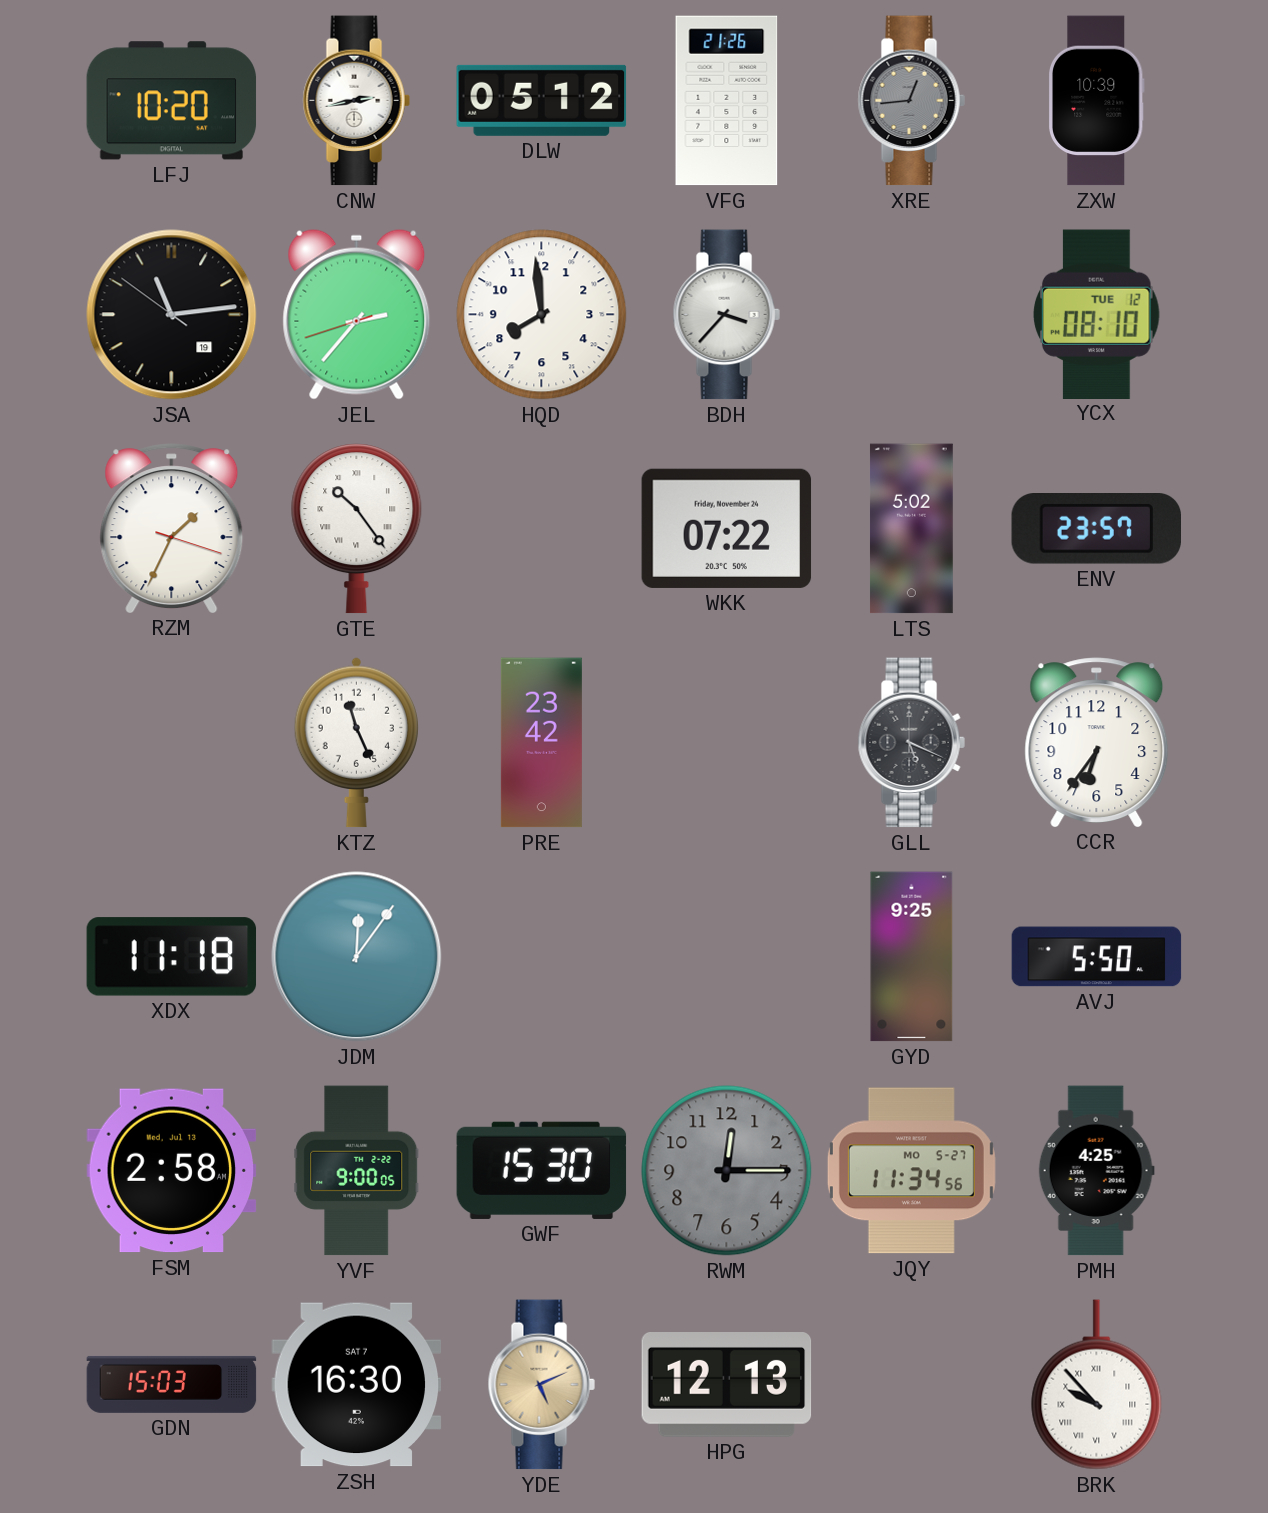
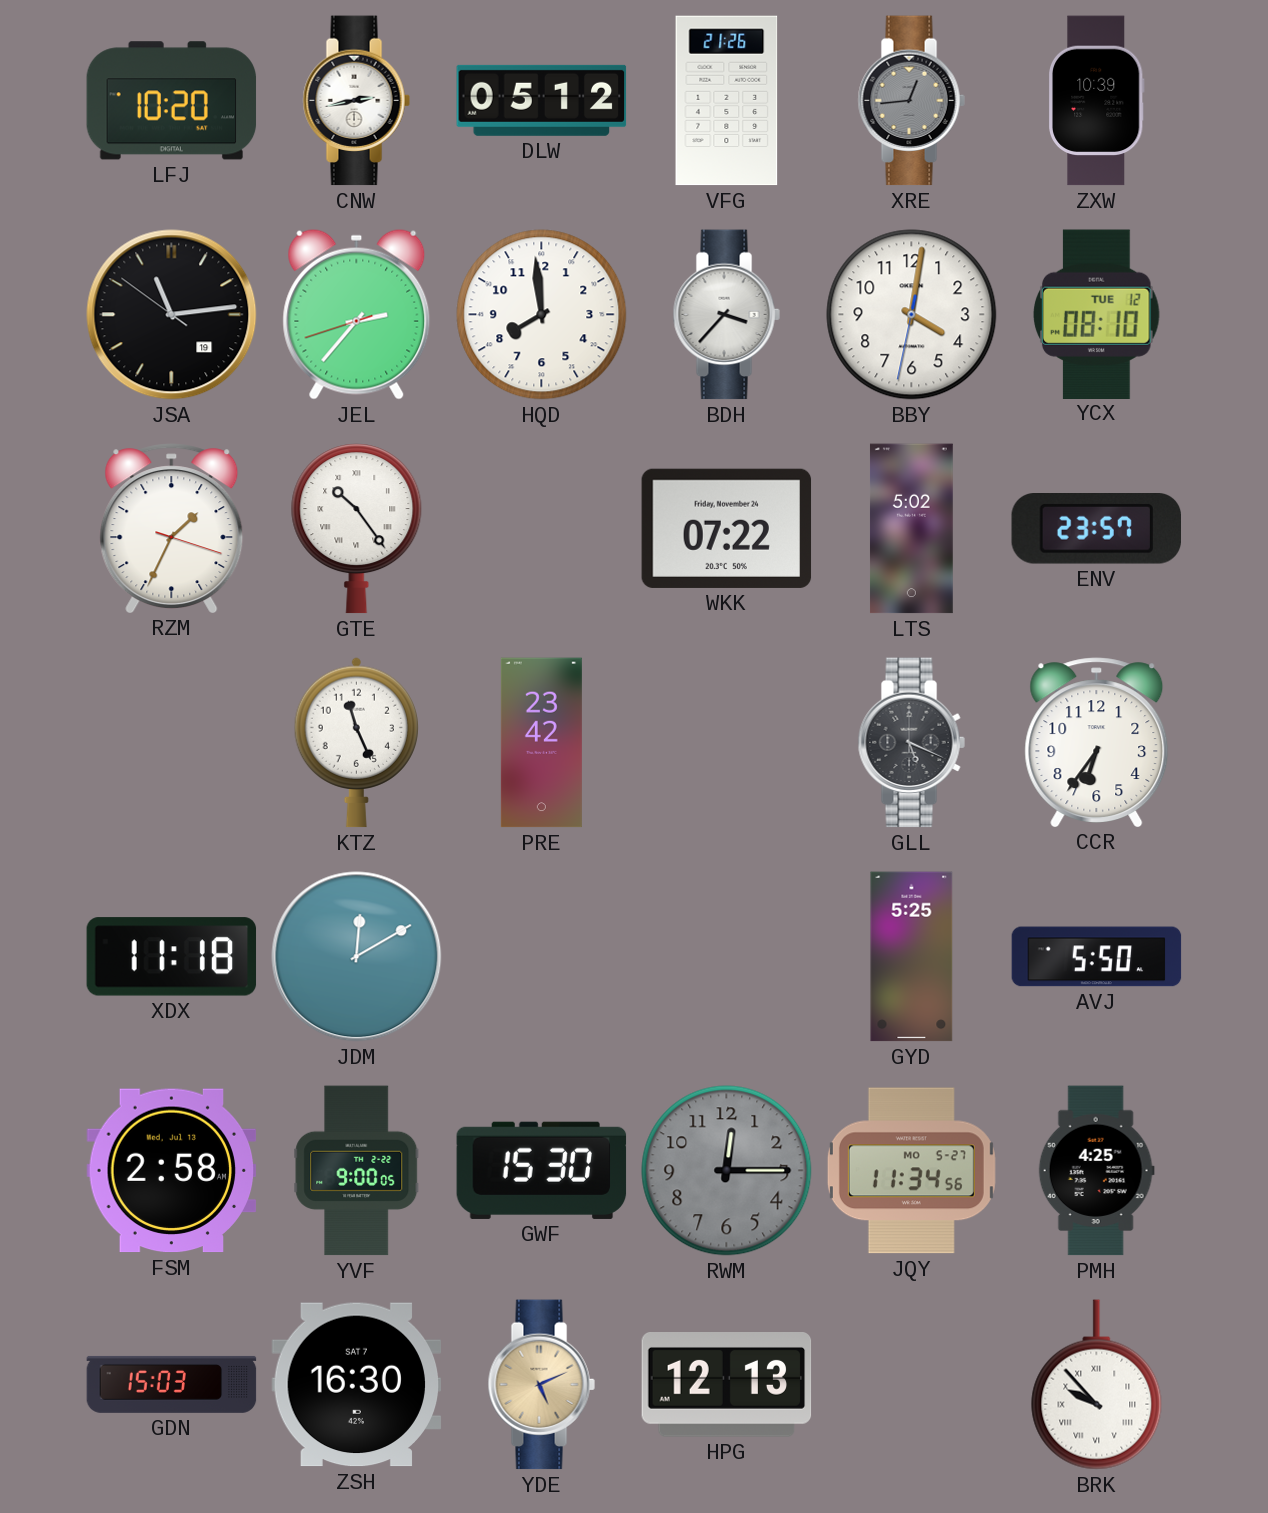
BBY: none -> 4:01
JDM: 12:06 -> 12:10
GYD: 9:25 -> 5:25
